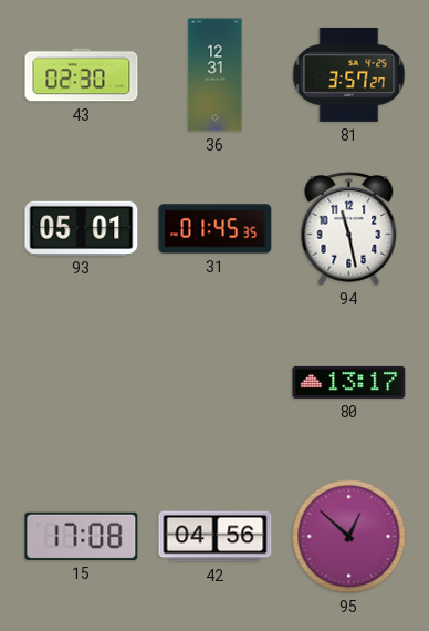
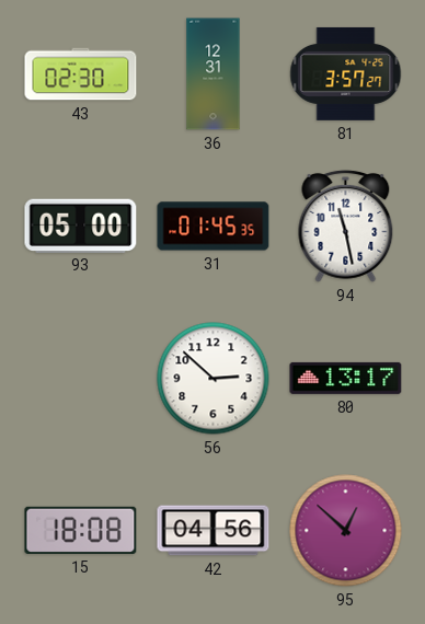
93: 05:01 -> 05:00
56: none -> 2:52
15: 17:08 -> 18:08
